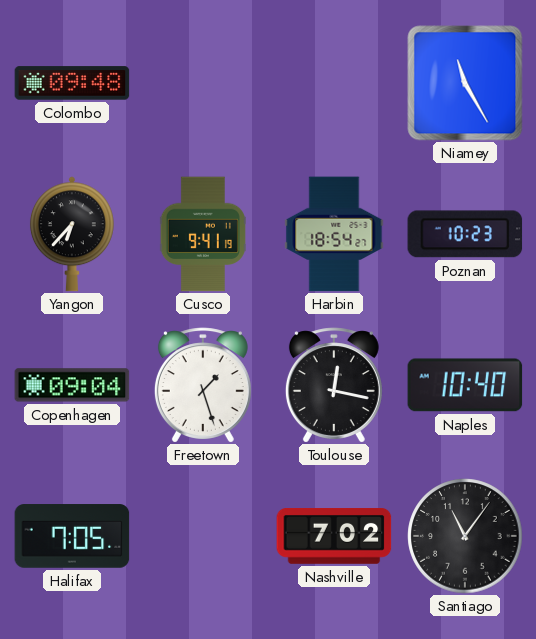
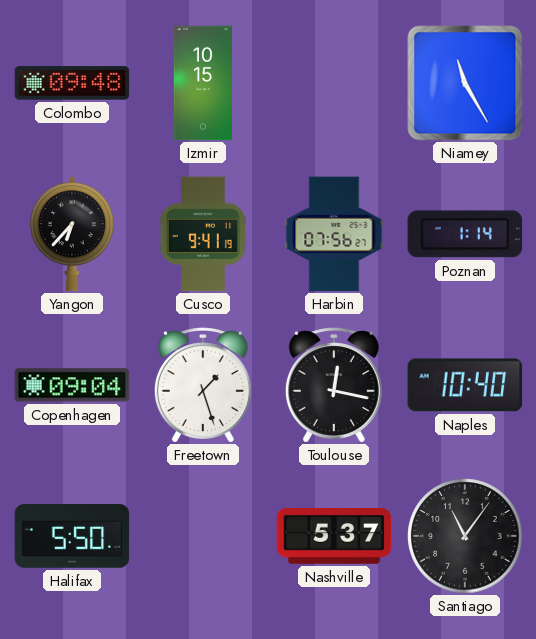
Izmir: none -> 10:15
Harbin: 18:54 -> 07:56
Poznan: 10:23 -> 1:14
Halifax: 7:05 -> 5:50
Nashville: 7:02 -> 5:37
